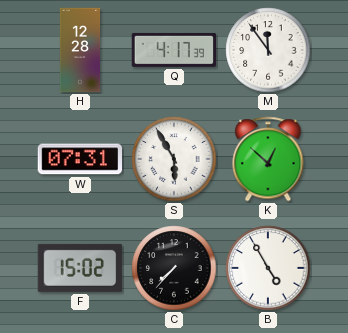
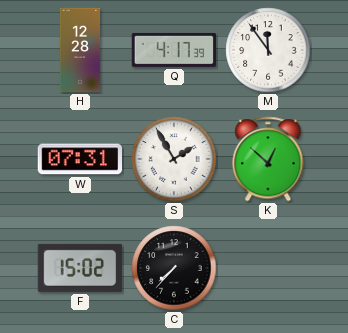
S: 5:55 -> 1:55
B: 4:55 -> none
